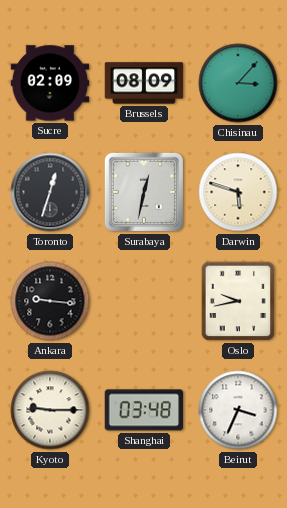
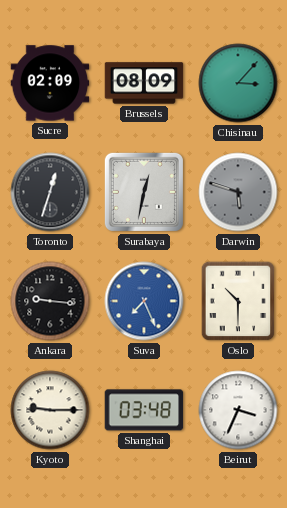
Darwin dial: cream -> grey
Suva: none -> 7:26
Oslo: 9:43 -> 10:30
